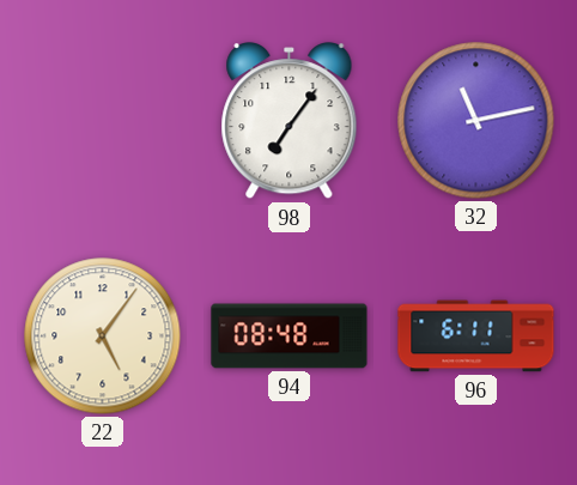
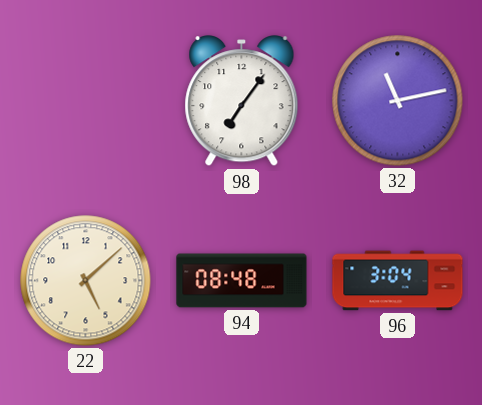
22: 5:06 -> 5:08
96: 6:11 -> 3:04
